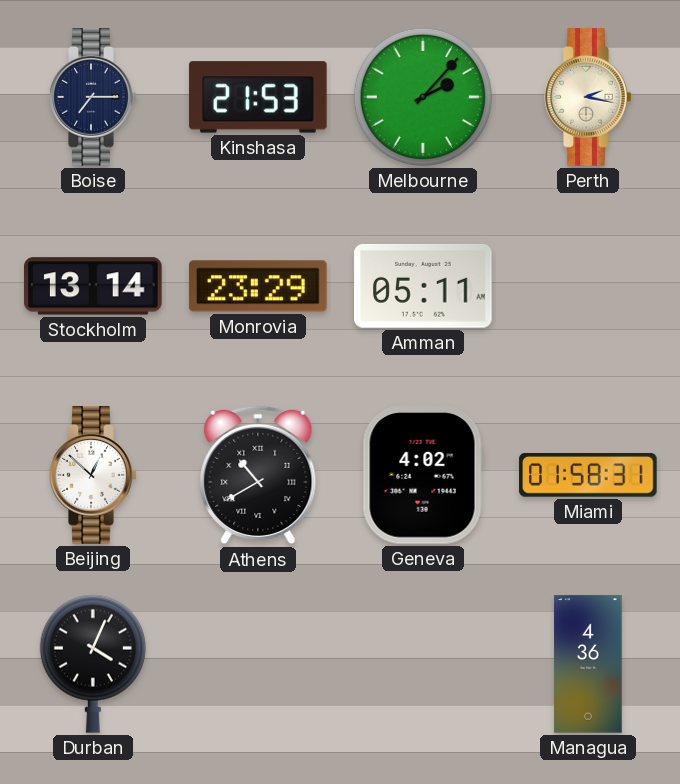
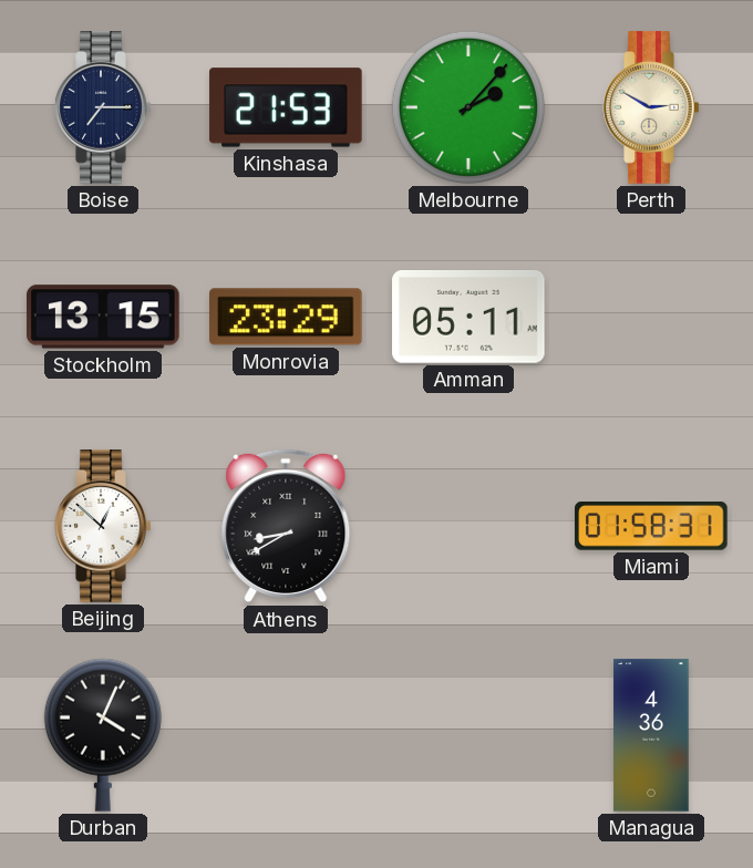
Perth: 2:17 -> 2:50
Stockholm: 13:14 -> 13:15
Athens: 10:40 -> 8:40
Geneva: 4:02 -> none
